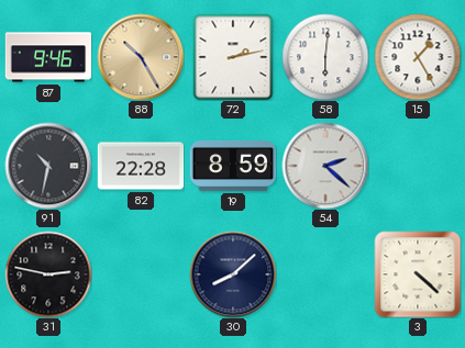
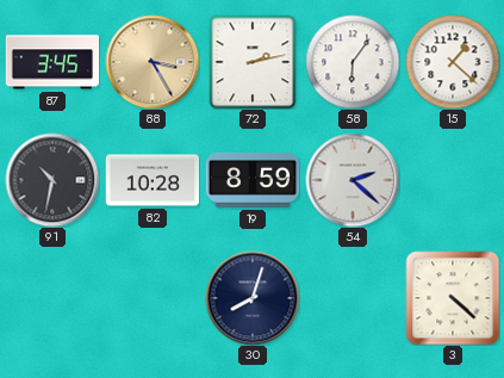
87: 9:46 -> 3:45
88: 10:25 -> 3:25
58: 6:01 -> 6:06
15: 1:25 -> 1:22
82: 22:28 -> 10:28
31: 2:47 -> none
30: 8:08 -> 8:03
